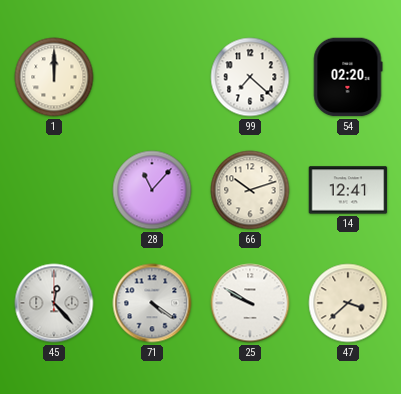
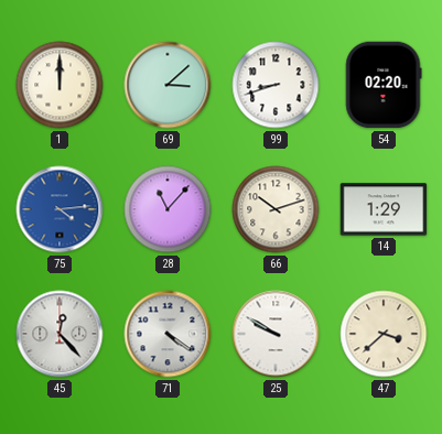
69: none -> 3:08
99: 7:22 -> 8:42
75: none -> 4:14
14: 12:41 -> 1:29
